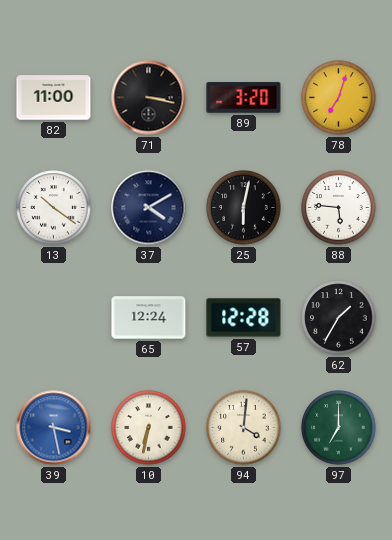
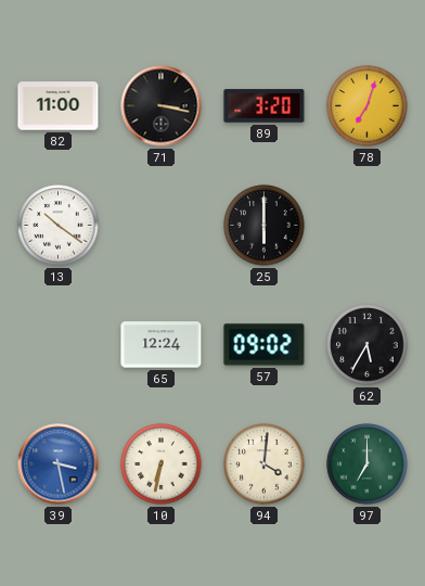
37: 4:10 -> none
25: 6:02 -> 6:00
88: 5:46 -> none
57: 12:28 -> 09:02
62: 1:35 -> 5:35
